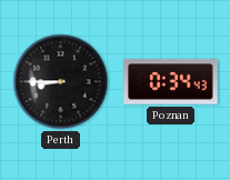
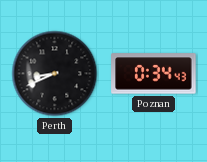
Perth: 8:45 -> 8:41
